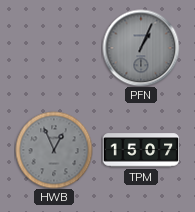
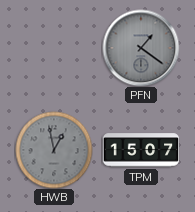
PFN: 1:04 -> 1:21
HWB: 12:56 -> 12:58
